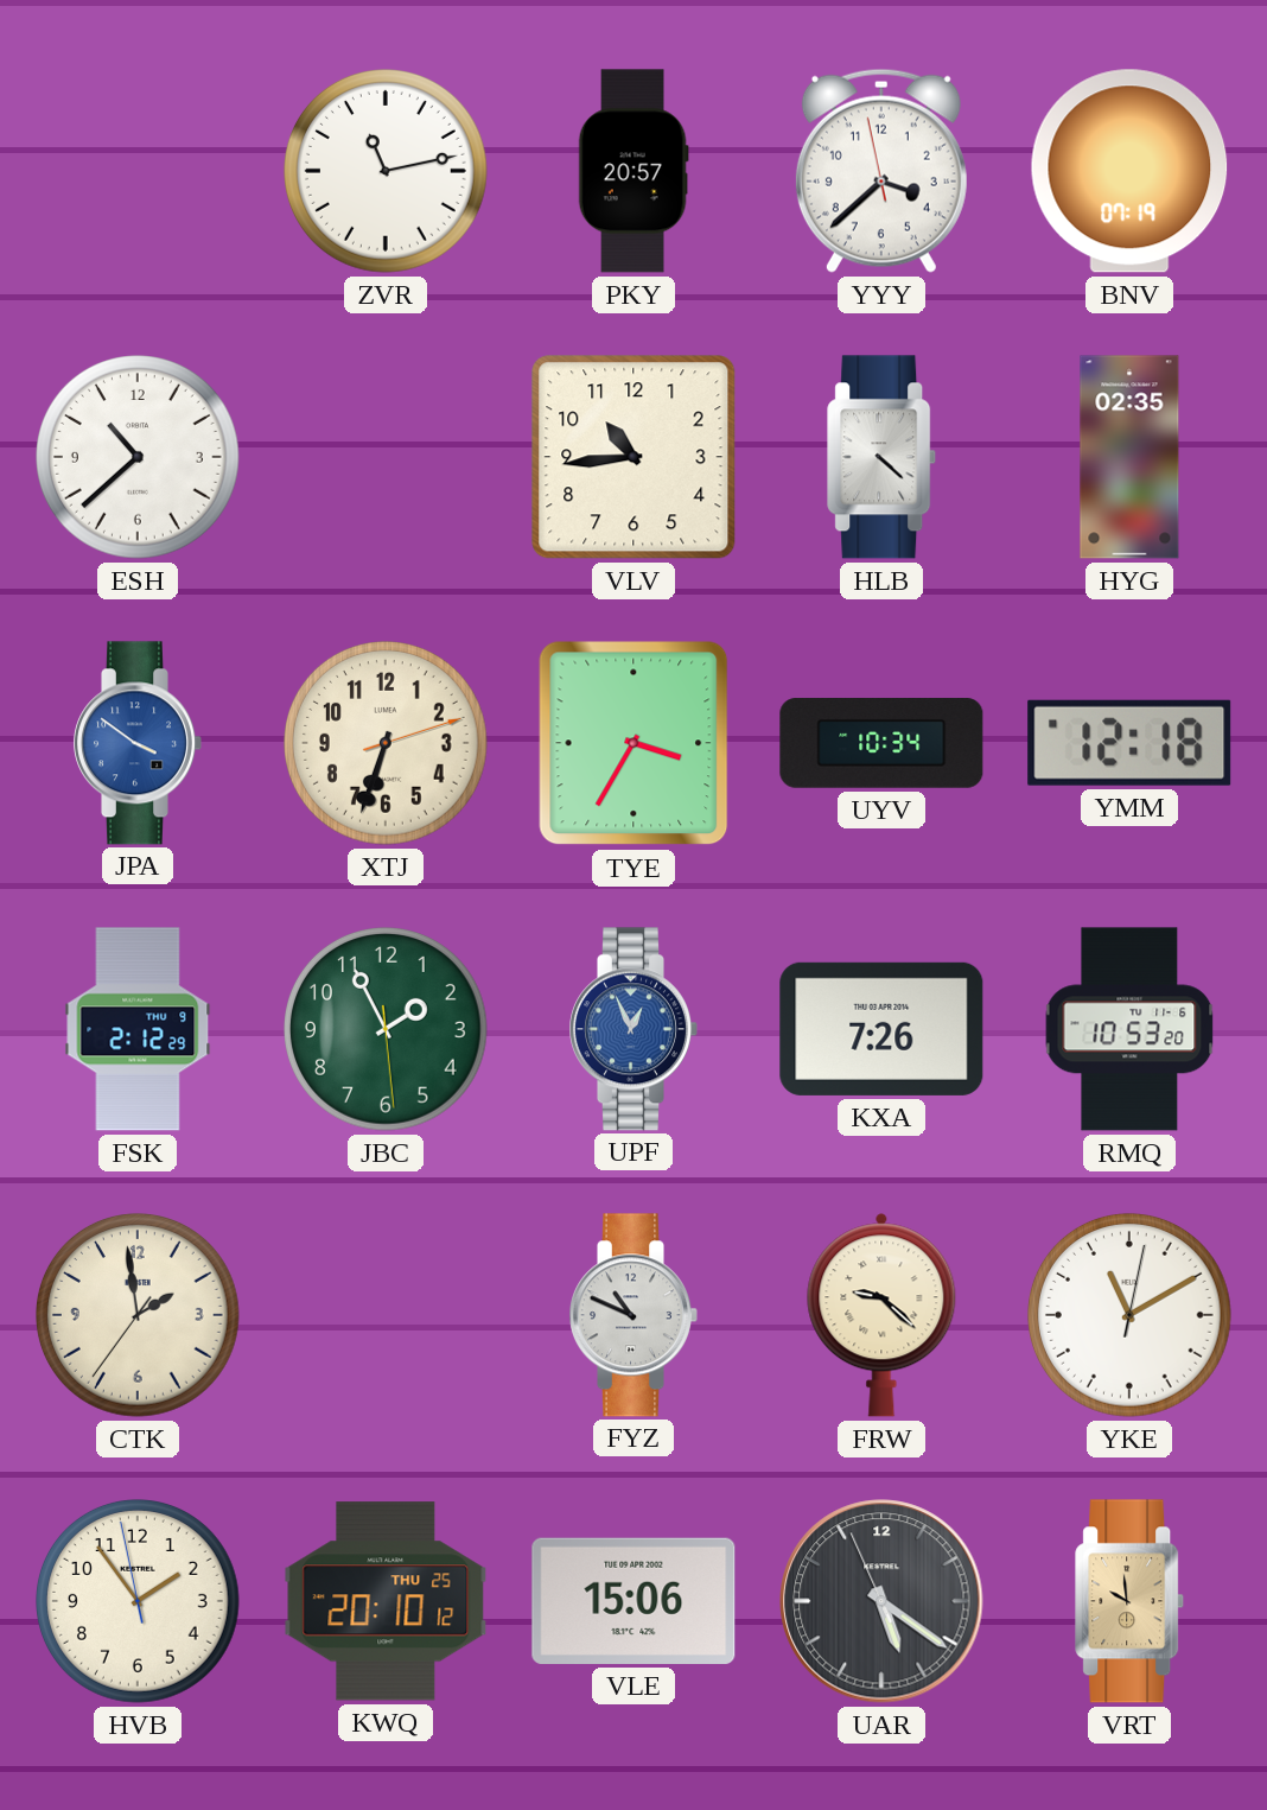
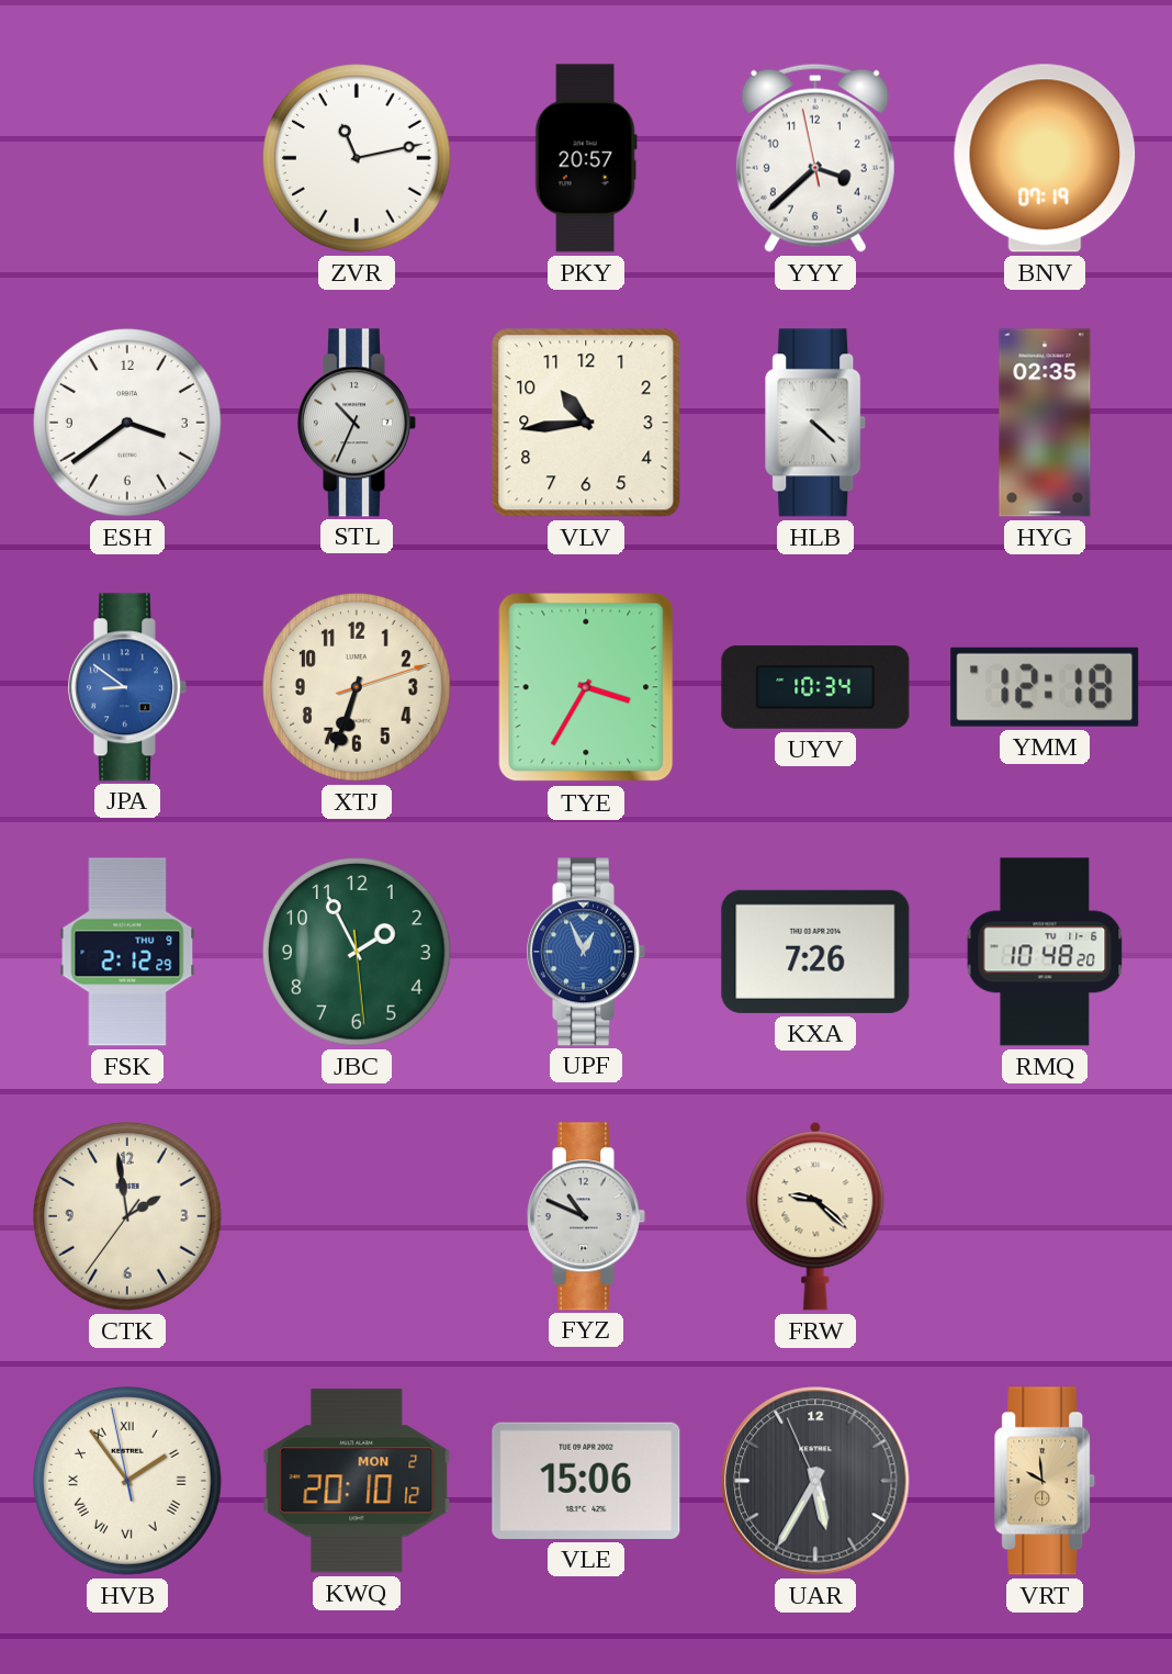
ESH: 10:38 -> 3:39
STL: none -> 10:34
JPA: 3:51 -> 8:51
RMQ: 10:53 -> 10:48
YKE: 11:10 -> none
HVB numerals: Arabic -> Roman
KWQ date: THU 25 -> MON 2
UAR: 5:20 -> 5:34
